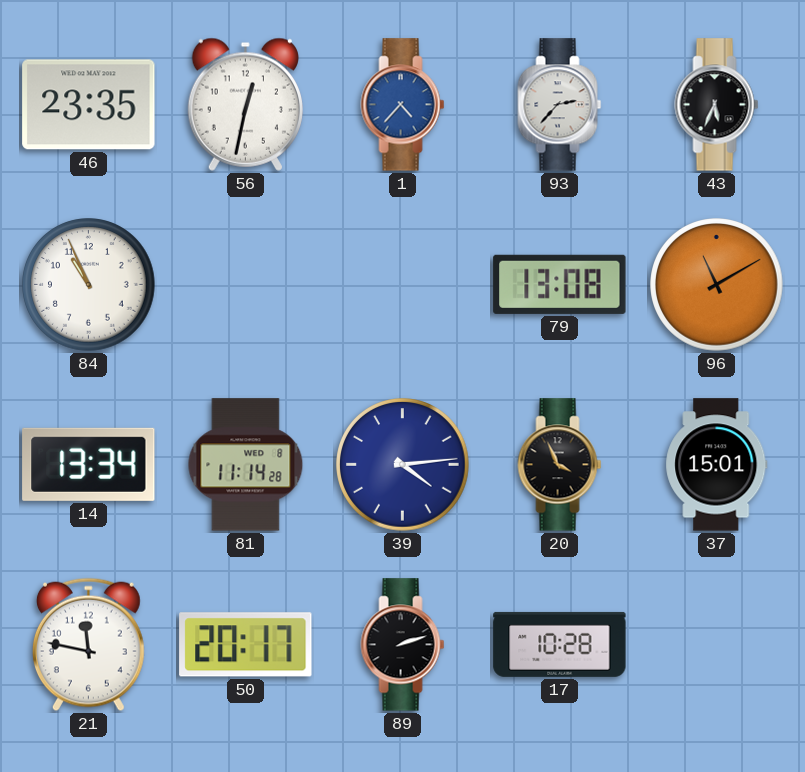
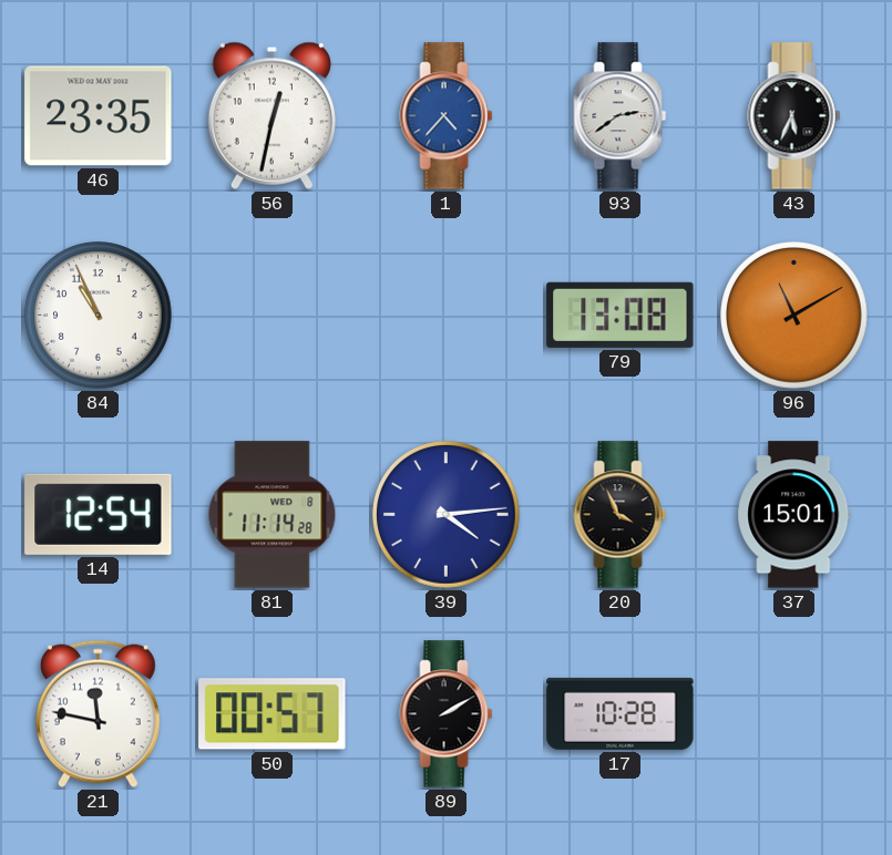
93: 2:37 -> 2:39
14: 13:34 -> 12:54
50: 20:17 -> 00:57
89: 2:12 -> 2:10
